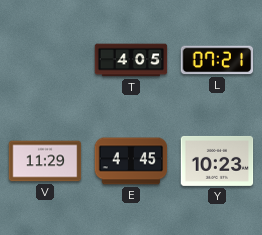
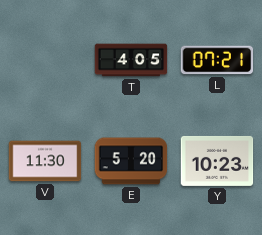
V: 11:29 -> 11:30
E: 4:45 -> 5:20
